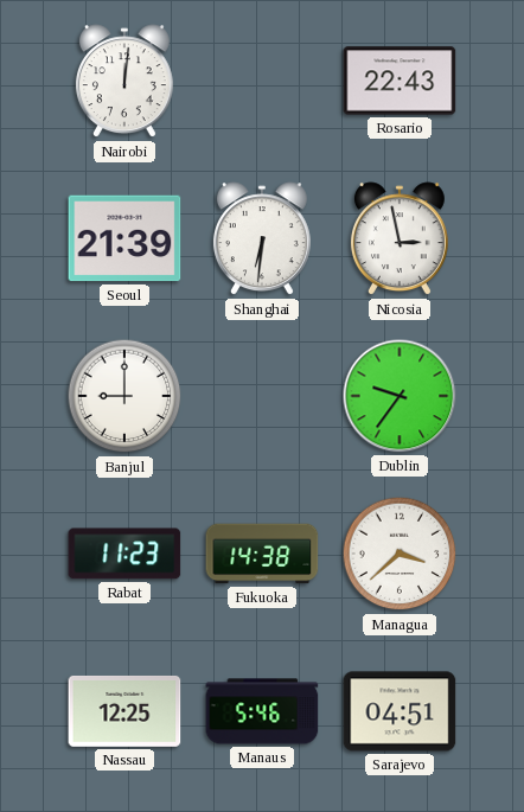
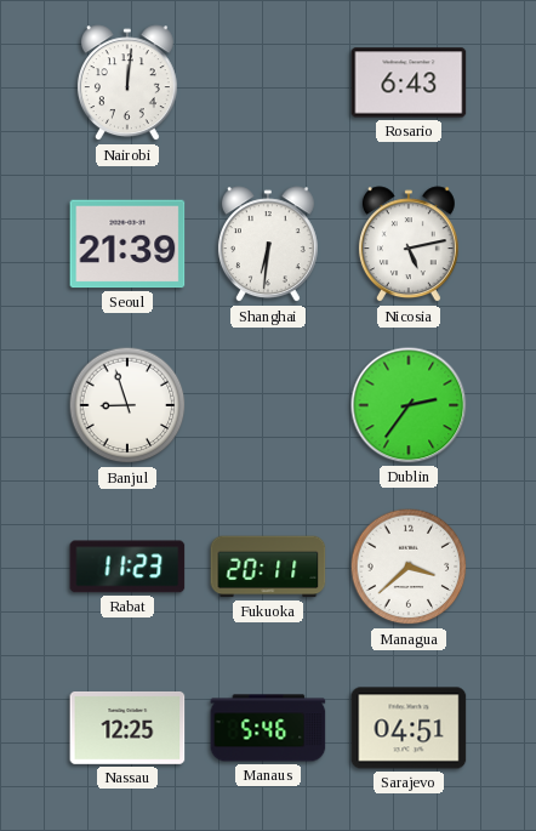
Rosario: 22:43 -> 6:43
Nicosia: 2:58 -> 5:13
Banjul: 9:00 -> 8:57
Dublin: 9:36 -> 2:36
Fukuoka: 14:38 -> 20:11
